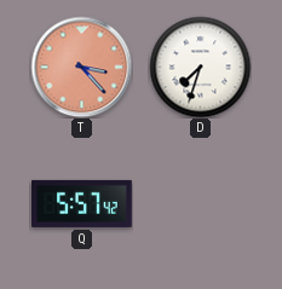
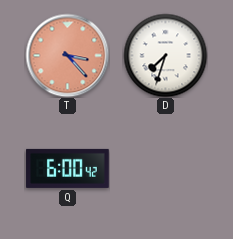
Q: 5:57 -> 6:00
